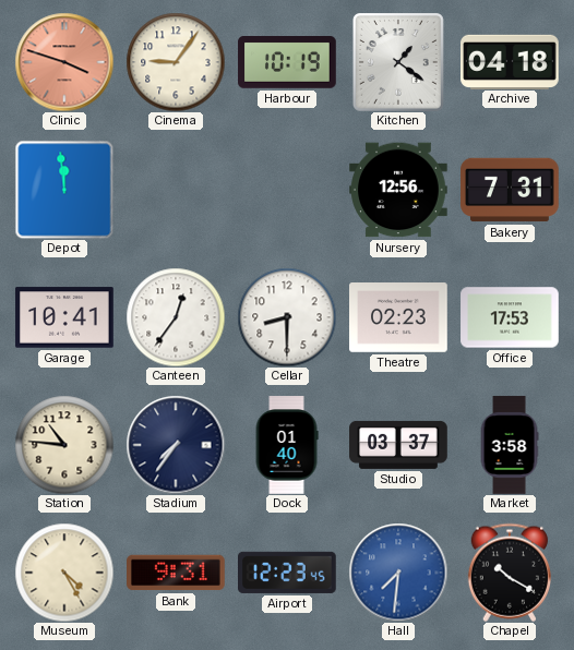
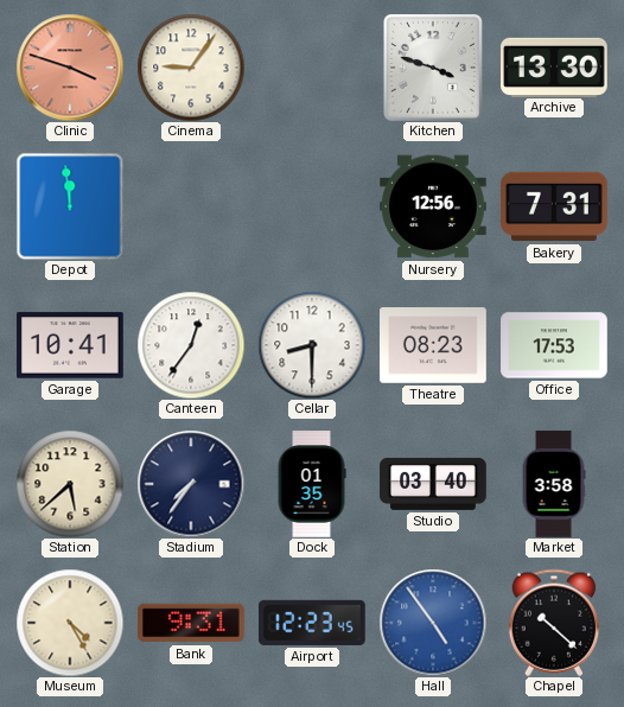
Harbour: 10:19 -> none
Kitchen: 1:21 -> 3:48
Archive: 04:18 -> 13:30
Theatre: 02:23 -> 08:23
Station: 10:46 -> 5:38
Dock: 01:40 -> 01:35
Studio: 03:37 -> 03:40
Hall: 7:31 -> 4:54
Chapel: 10:20 -> 10:22
